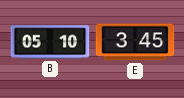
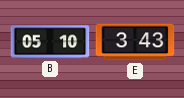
E: 3:45 -> 3:43
